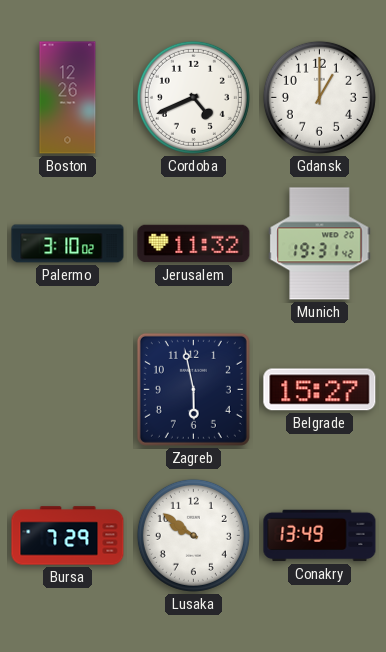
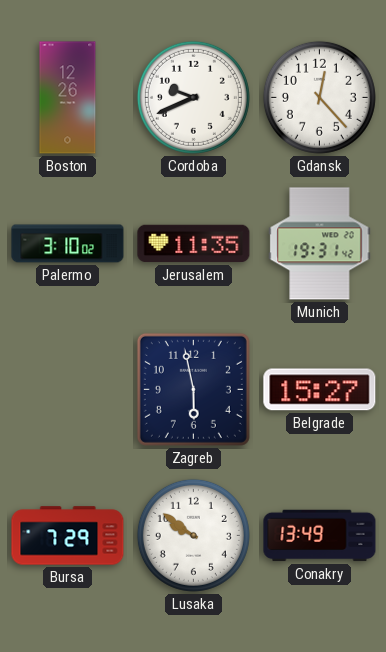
Cordoba: 4:41 -> 9:41
Gdansk: 1:00 -> 12:23
Jerusalem: 11:32 -> 11:35
